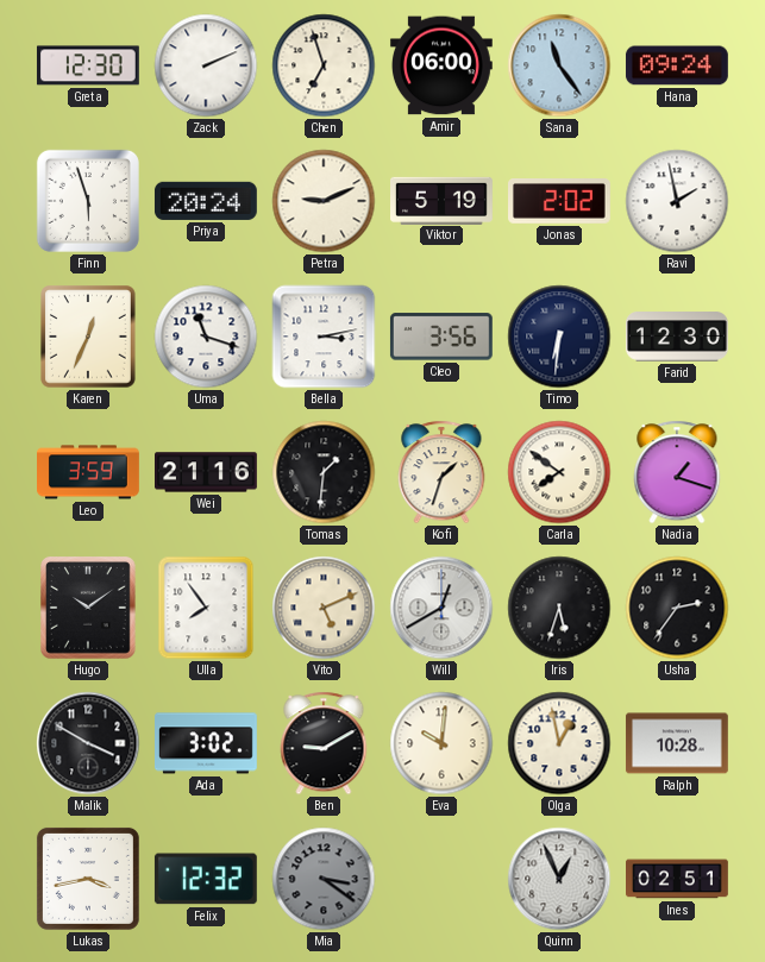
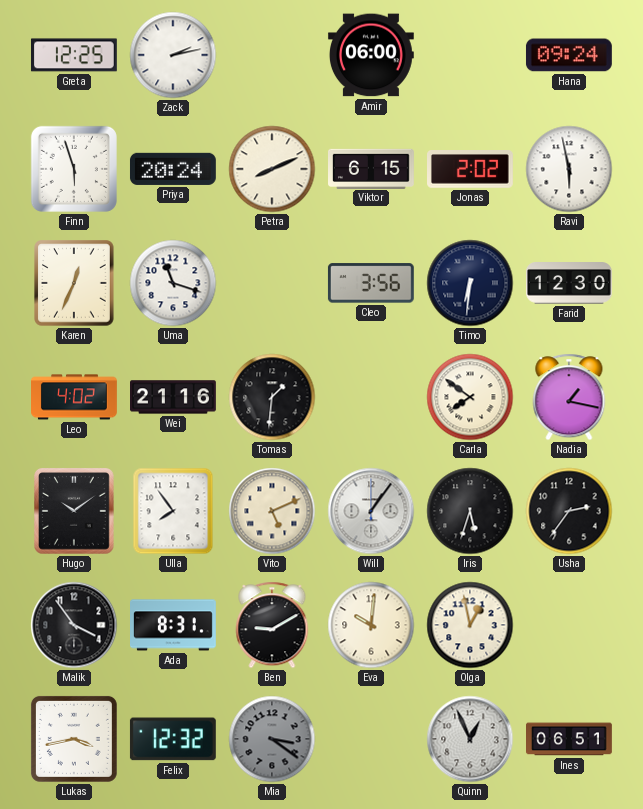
Greta: 12:30 -> 12:25
Zack: 2:11 -> 2:13
Chen: 6:57 -> none
Sana: 11:24 -> none
Petra: 9:11 -> 8:11
Viktor: 5:19 -> 6:15
Ravi: 1:58 -> 5:58
Bella: 3:13 -> none
Leo: 3:59 -> 4:02
Kofi: 1:33 -> none
Nadia: 1:18 -> 1:17
Will: 12:40 -> 1:06
Malik: 3:50 -> 3:54
Ada: 3:02 -> 8:31
Ralph: 10:28 -> none
Ines: 02:51 -> 06:51
